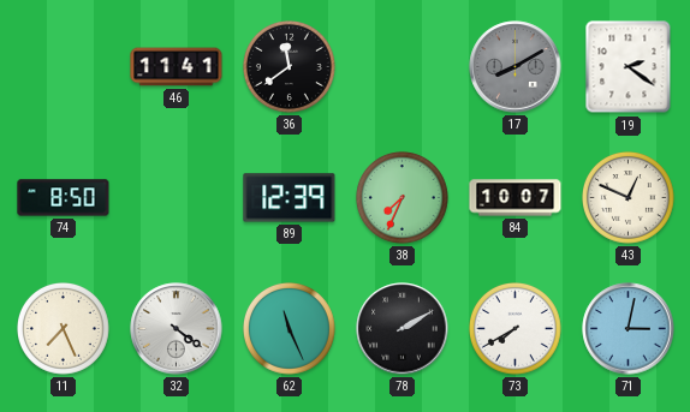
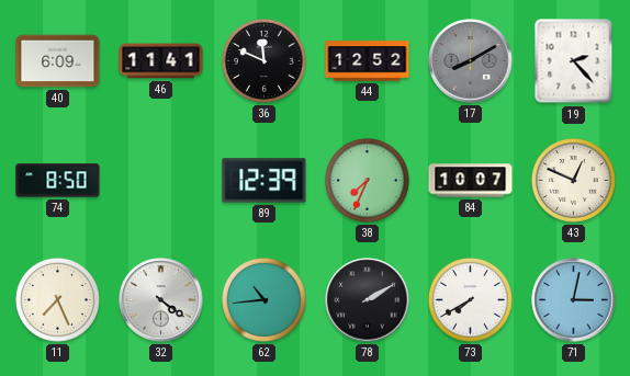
40: none -> 6:09
36: 11:39 -> 11:49
44: none -> 12:52
19: 2:21 -> 2:23
62: 11:26 -> 10:44
